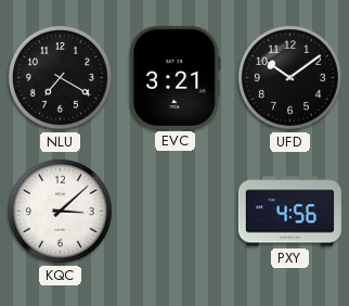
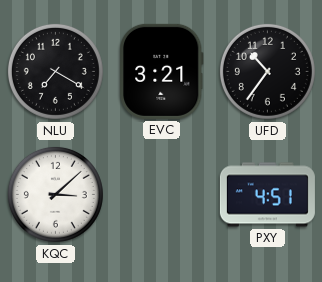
UFD: 10:09 -> 10:36
PXY: 4:56 -> 4:51
